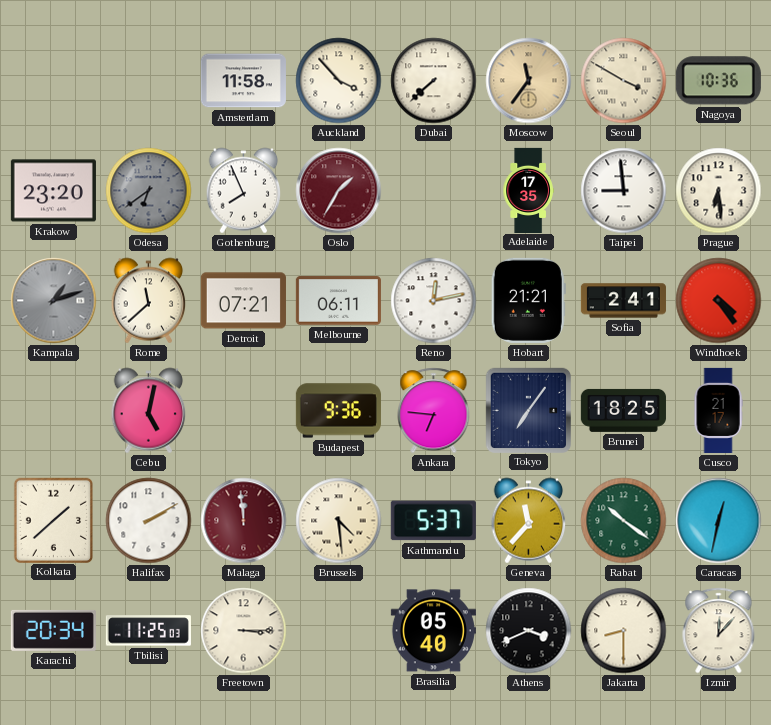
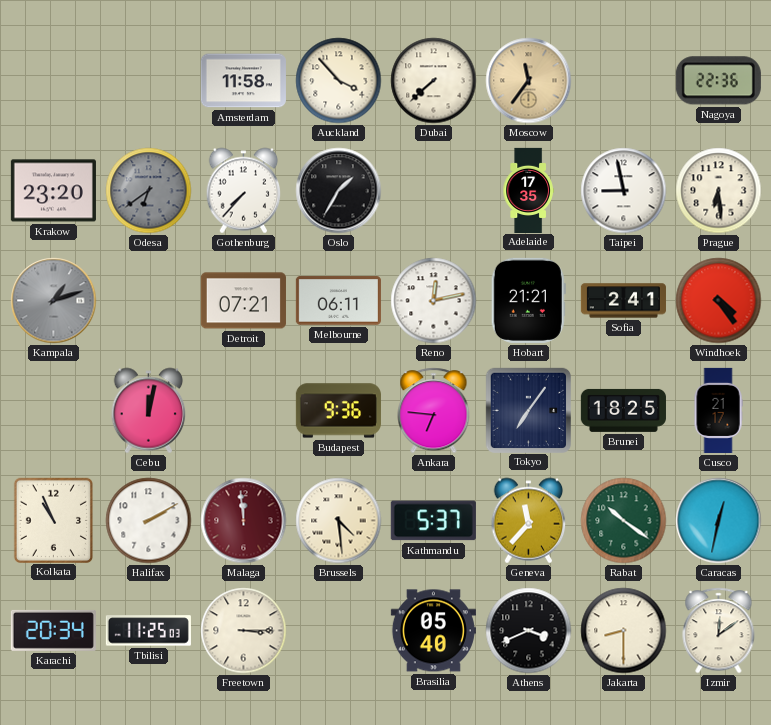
Seoul: 3:50 -> none
Nagoya: 10:36 -> 22:36
Gothenburg: 7:56 -> 7:37
Oslo dial: burgundy -> black
Taipei: 8:59 -> 8:58
Rome: 11:38 -> none
Cebu: 5:02 -> 12:02
Kolkata: 1:38 -> 10:56
Izmir: 12:07 -> 12:09
